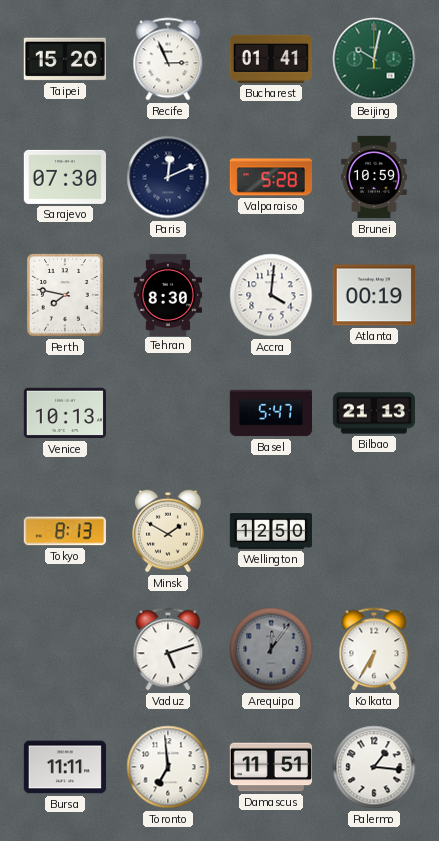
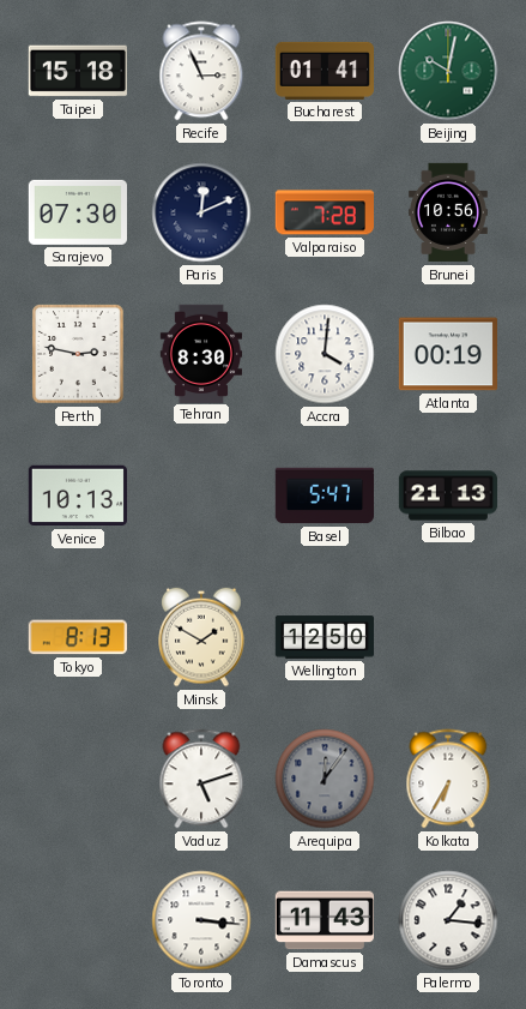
Taipei: 15:20 -> 15:18
Valparaiso: 5:28 -> 7:28
Brunei: 10:59 -> 10:56
Perth: 7:47 -> 2:47
Bursa: 11:11 -> none
Toronto: 6:59 -> 3:16
Damascus: 11:51 -> 11:43
